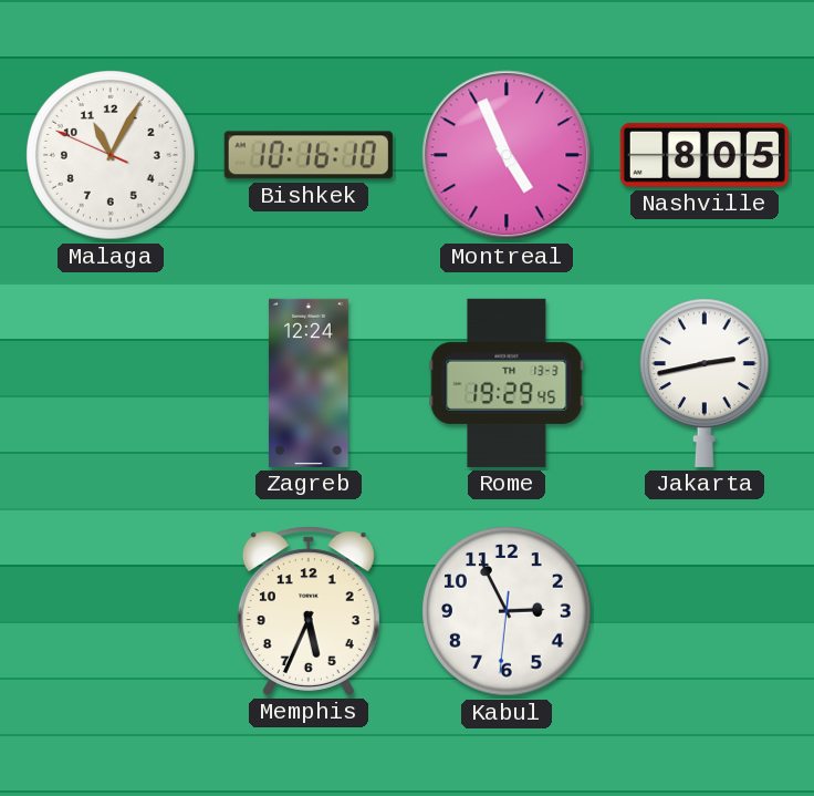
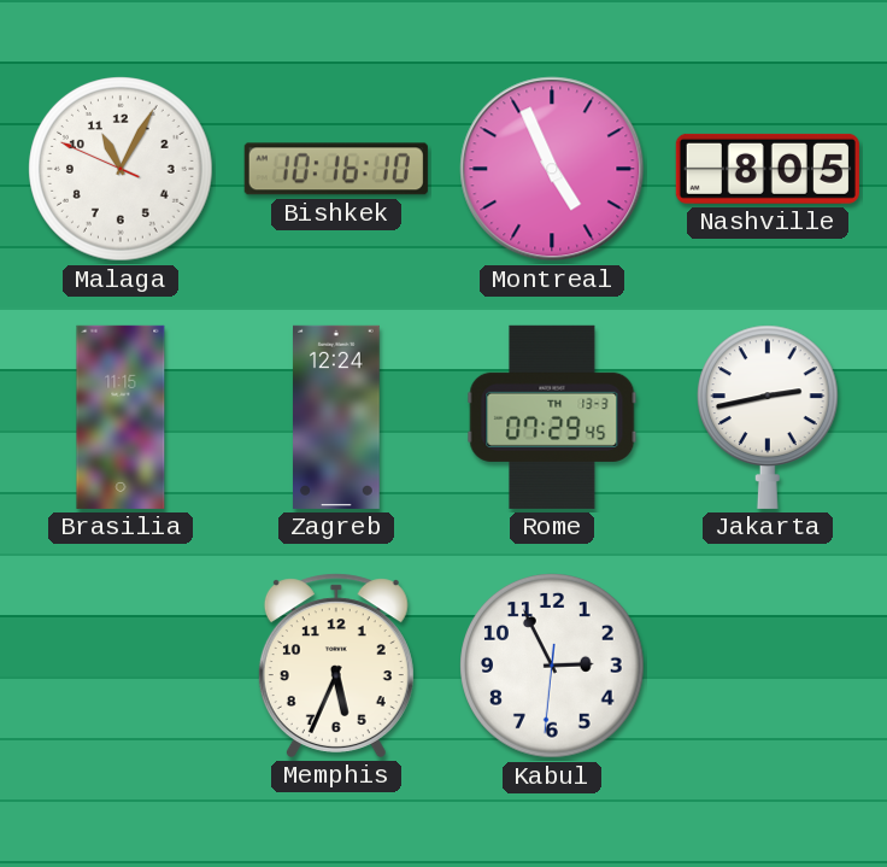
Brasilia: none -> 11:15
Rome: 19:29 -> 07:29
